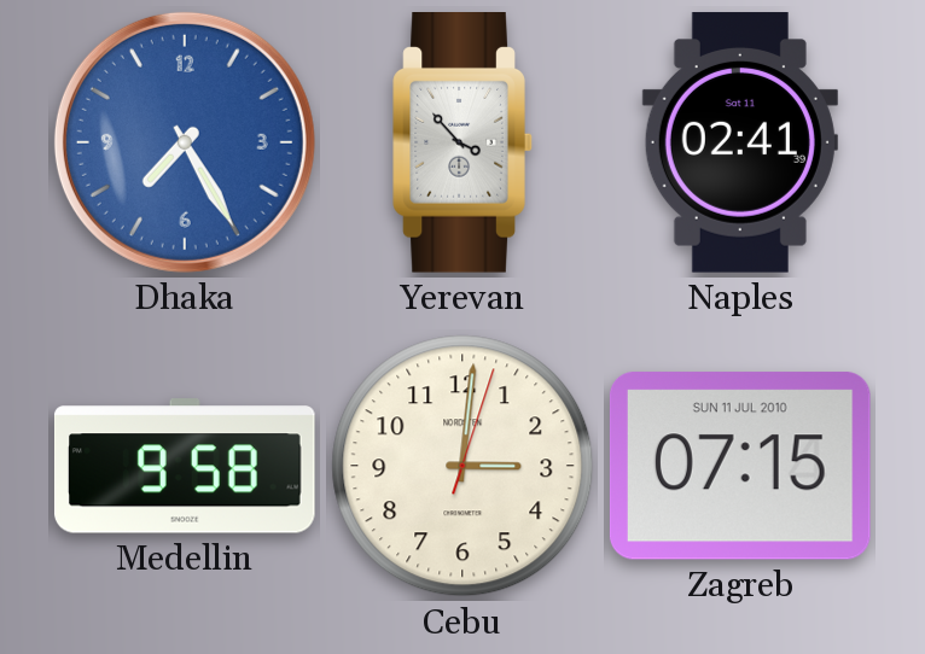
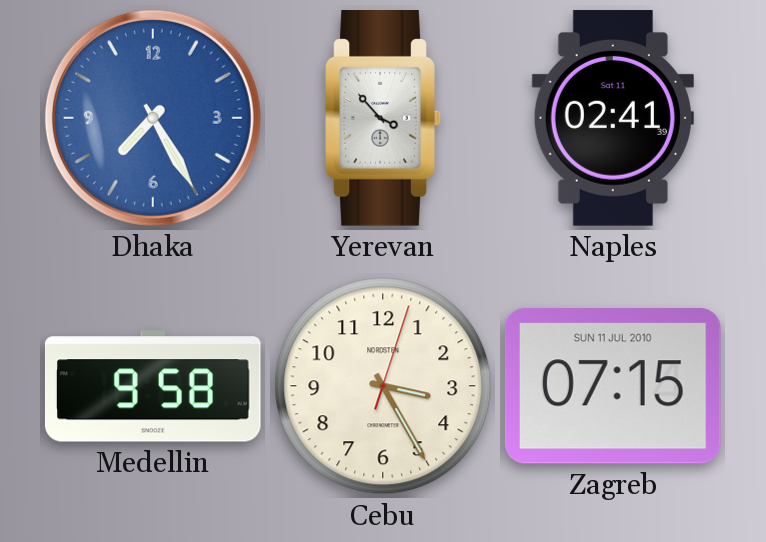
Cebu: 3:01 -> 3:25
